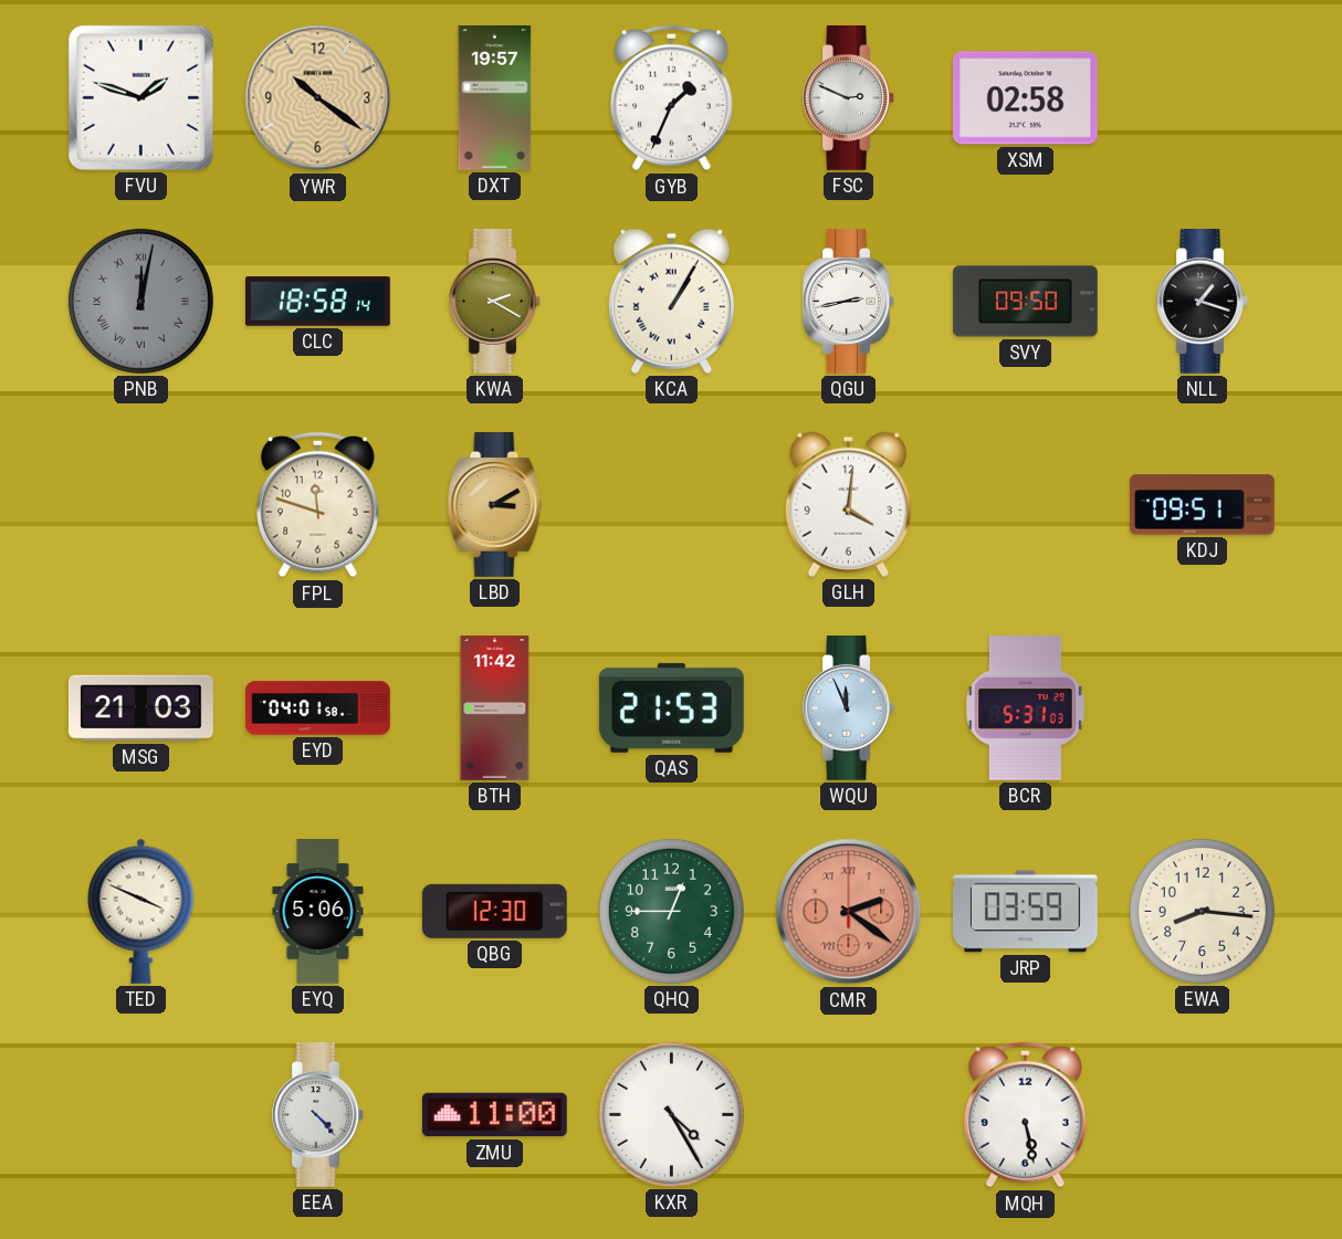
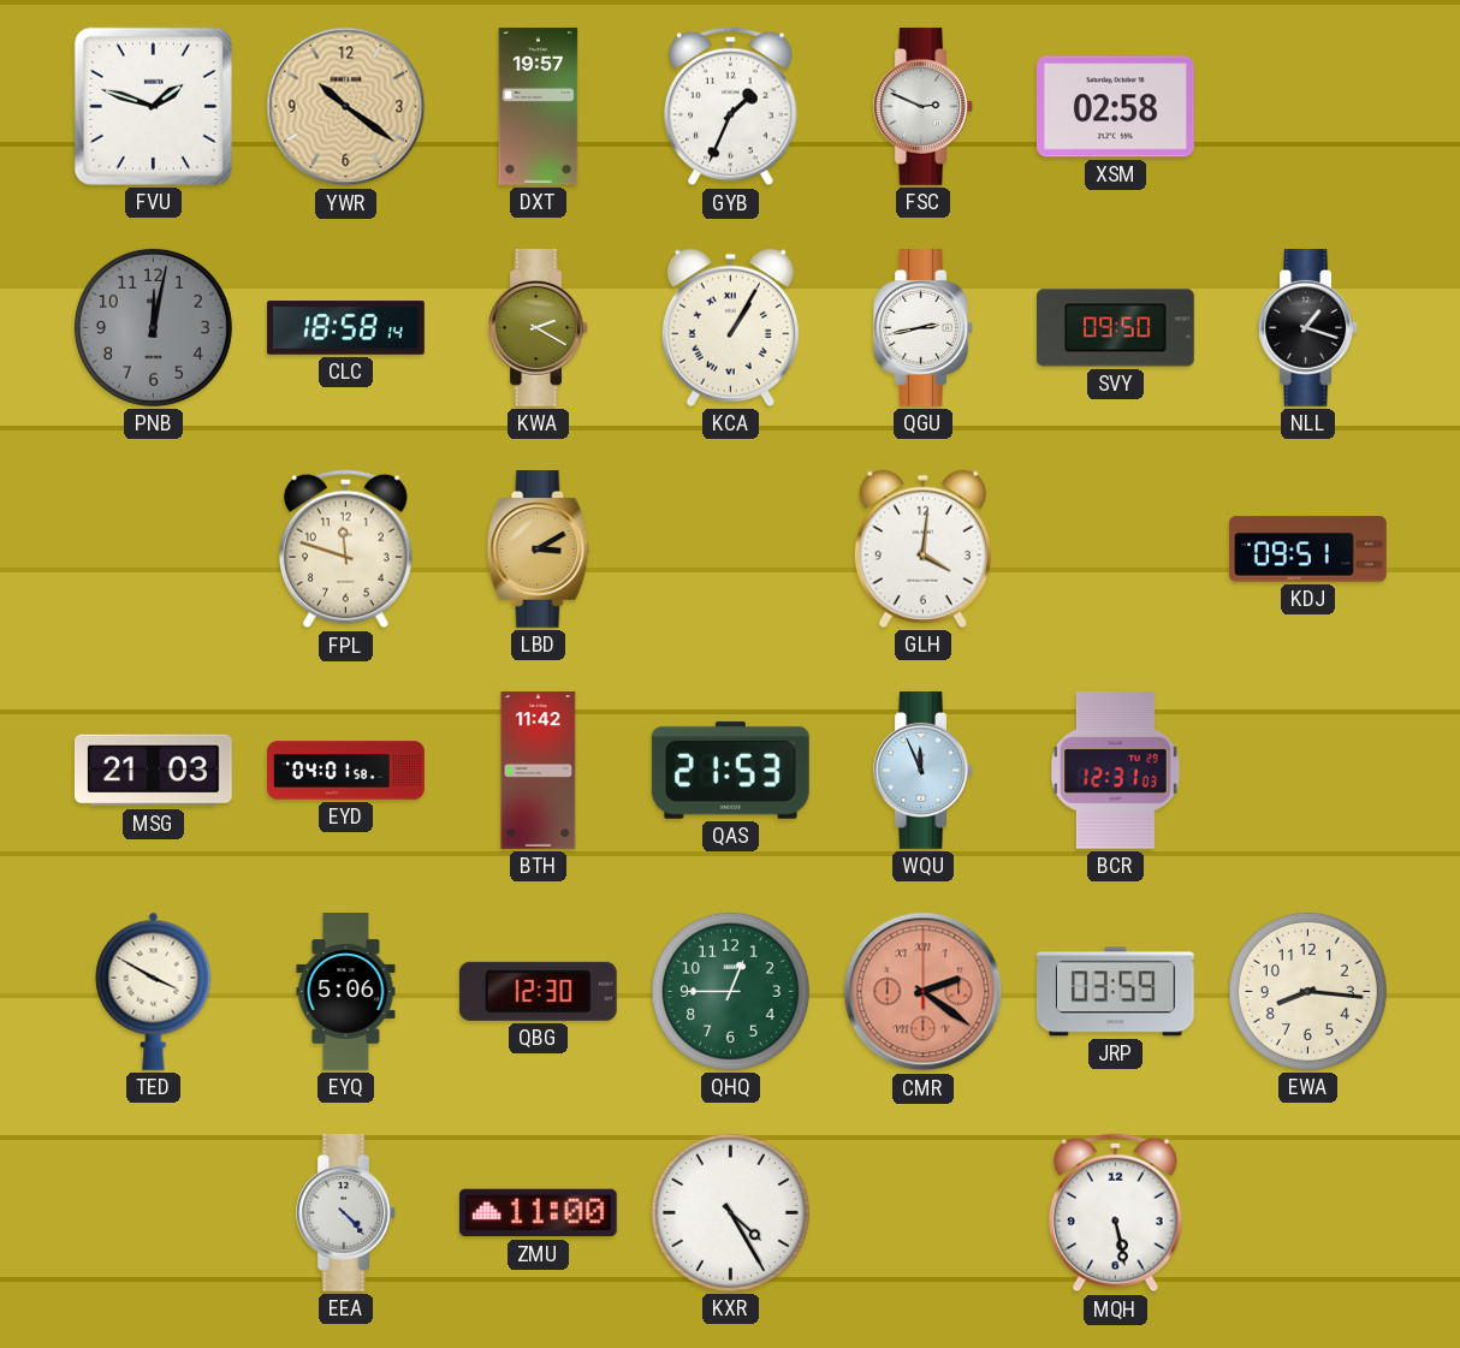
PNB numerals: Roman -> Arabic
BCR: 5:31 -> 12:31
TED: 3:49 -> 3:50
